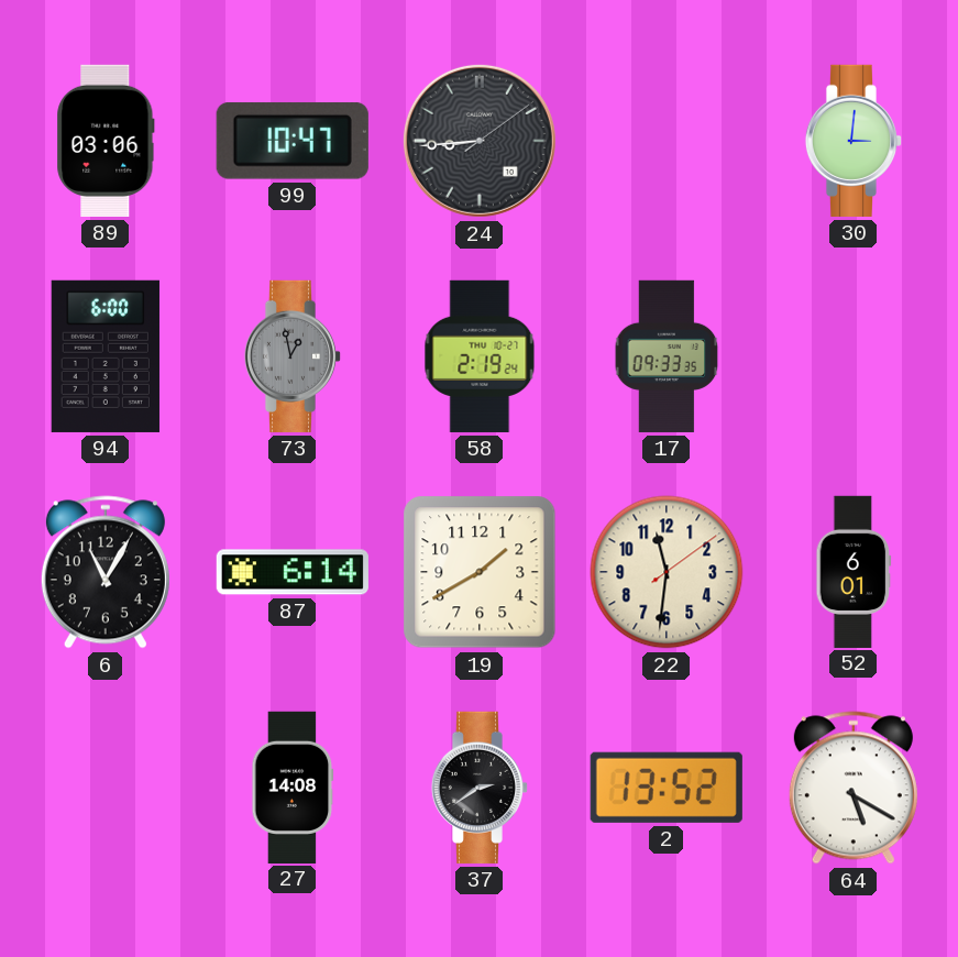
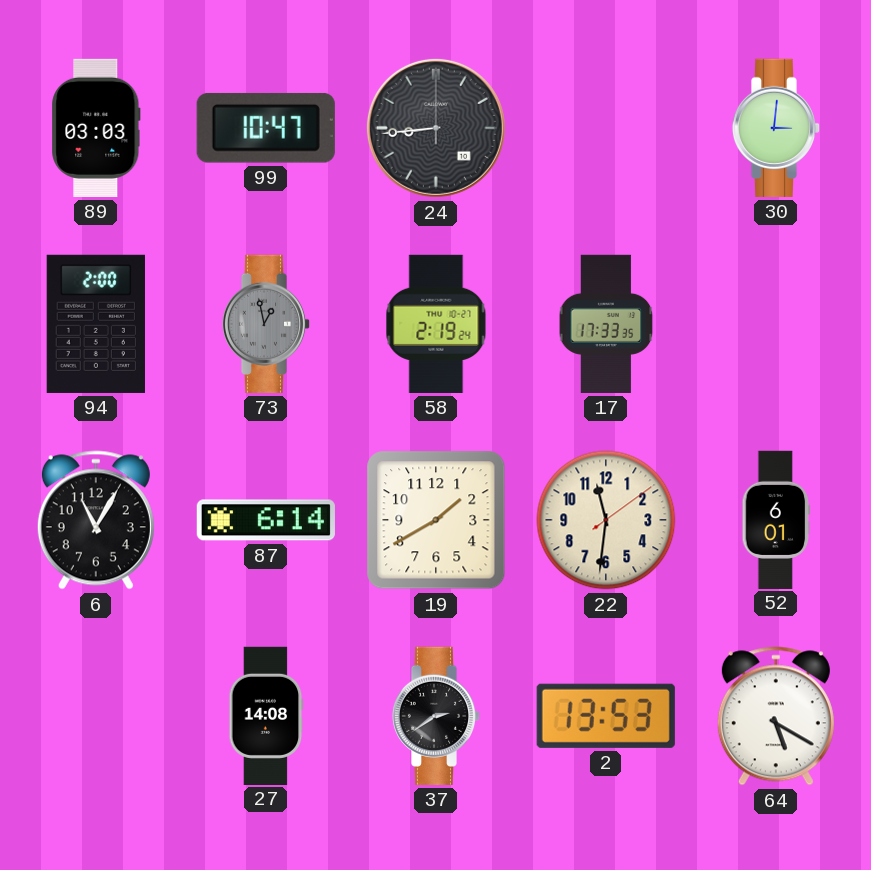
89: 03:06 -> 03:03
24: 8:44:09 -> 8:44:00
94: 6:00 -> 2:00
17: 09:33 -> 17:33
2: 13:52 -> 13:53
